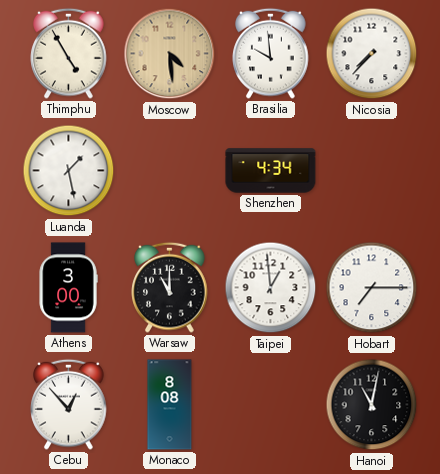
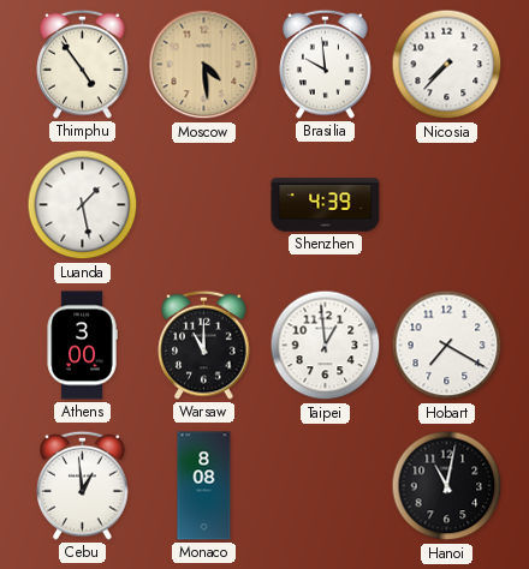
Thimphu: 4:55 -> 4:54
Shenzhen: 4:34 -> 4:39
Hobart: 7:15 -> 7:20
Cebu: 12:53 -> 12:59
